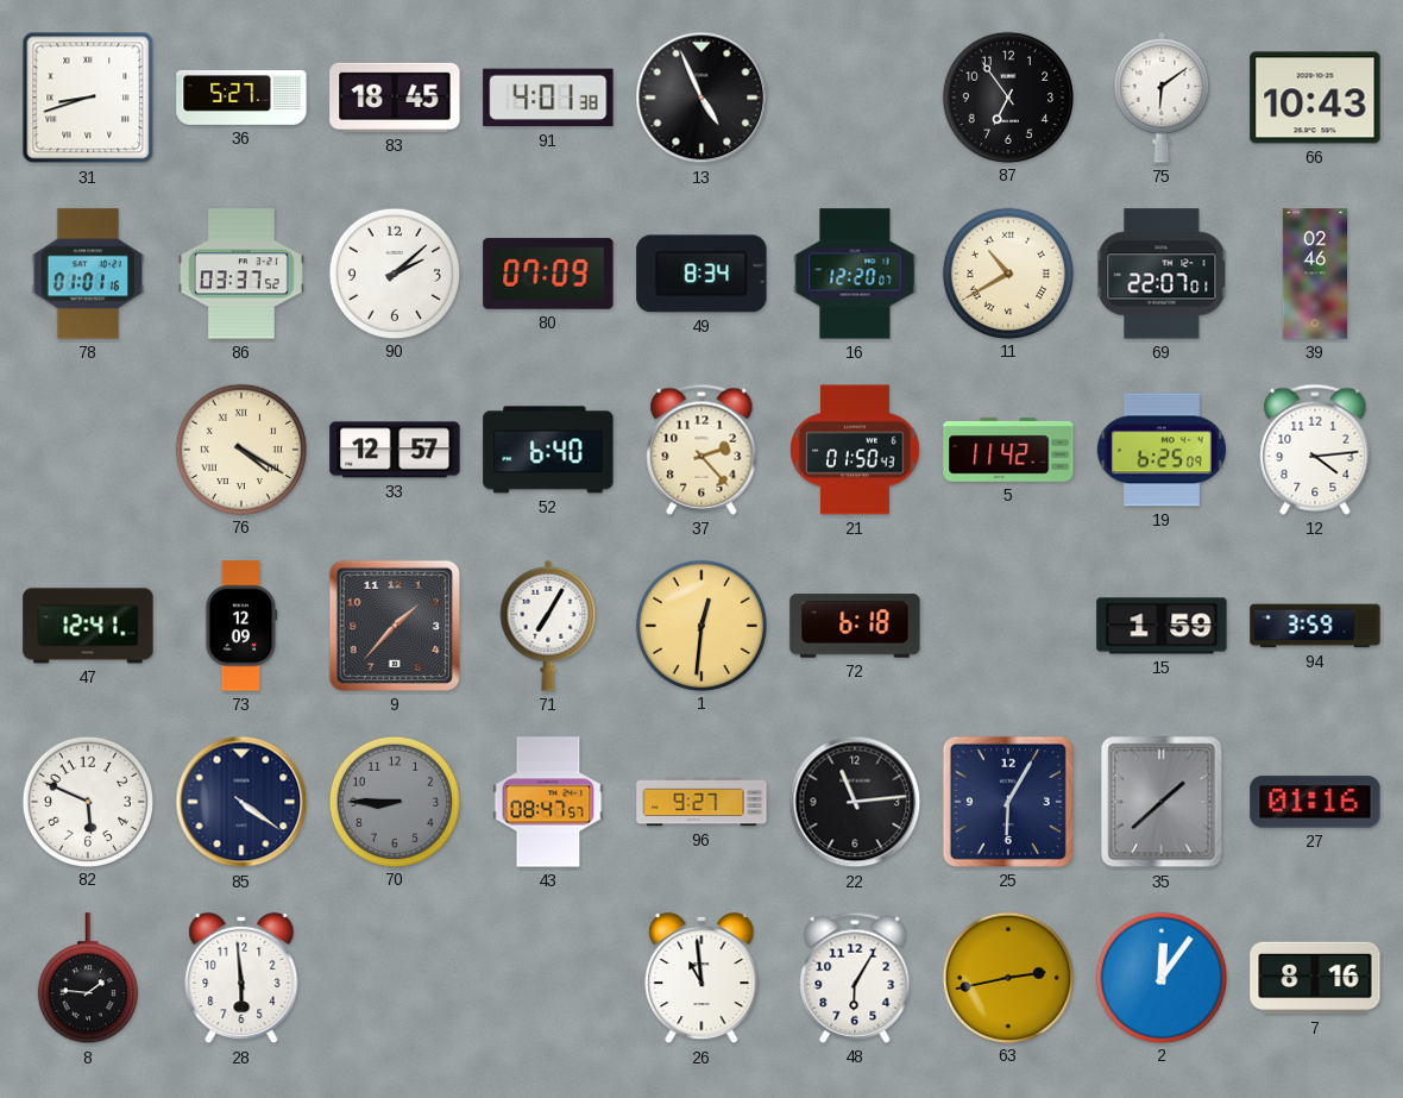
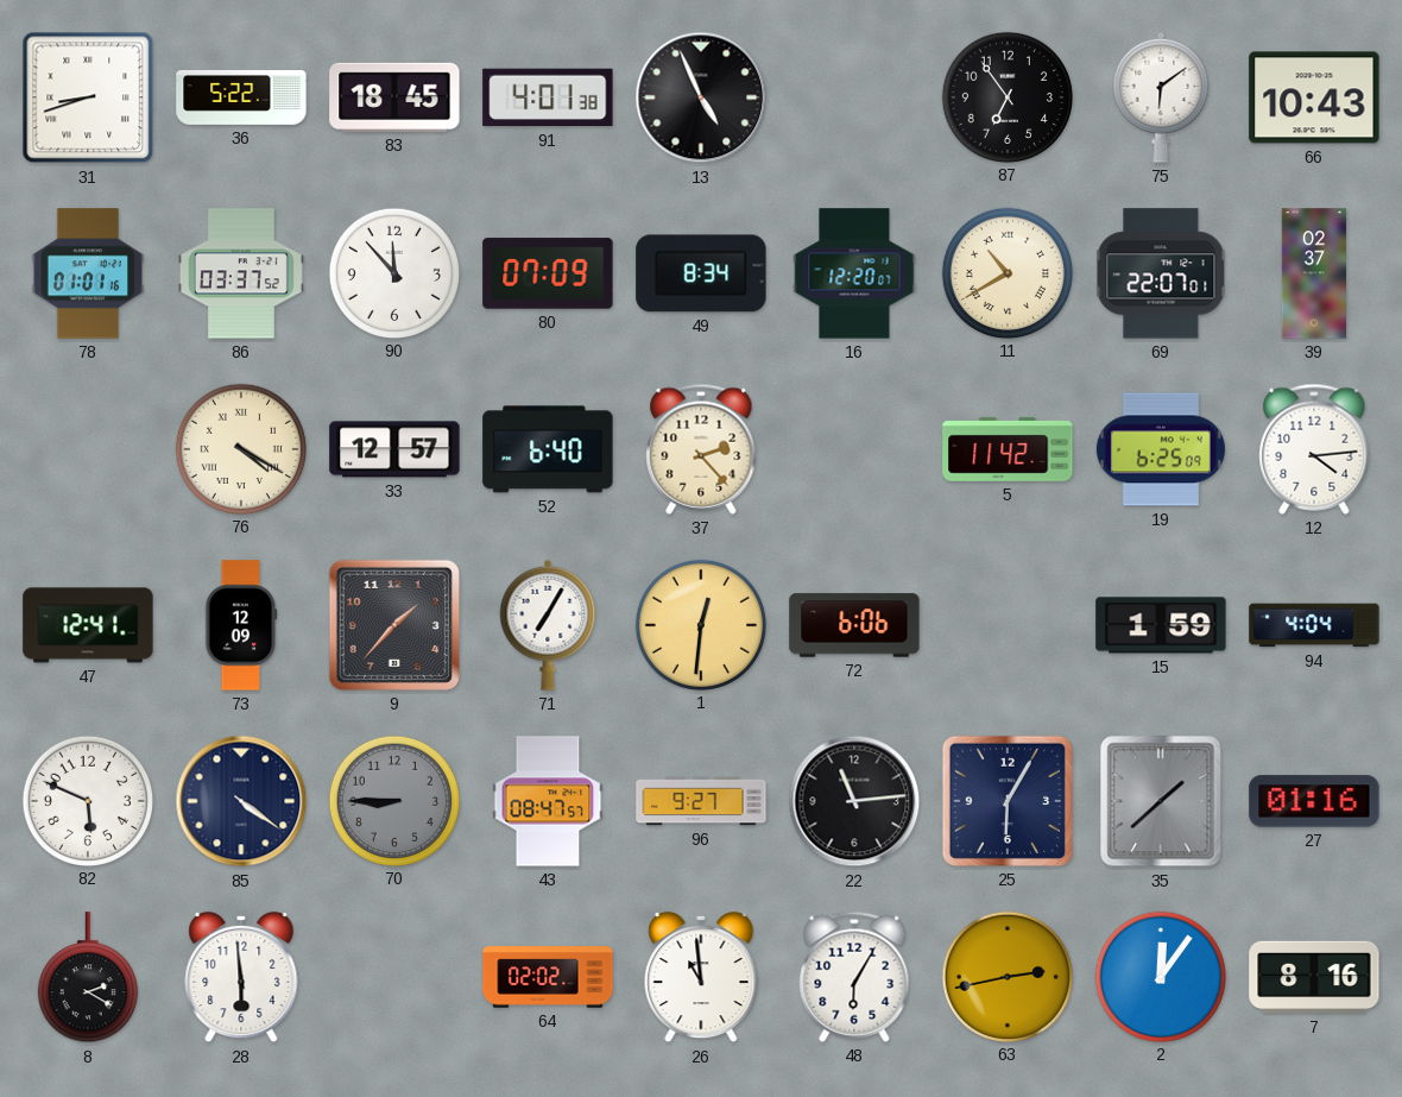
36: 5:27 -> 5:22
90: 2:08 -> 11:53
39: 02:46 -> 02:37
21: 01:50 -> none
72: 6:18 -> 6:06
94: 3:59 -> 4:04
8: 1:46 -> 2:20
64: none -> 02:02
